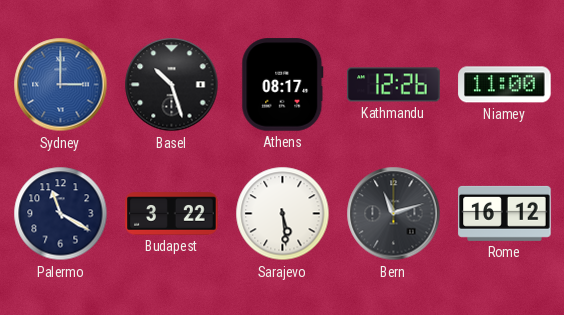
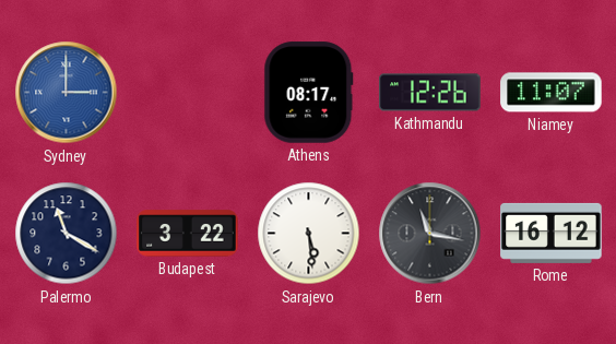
Basel: 10:27 -> none
Niamey: 11:00 -> 11:07
Bern: 11:12 -> 11:17
